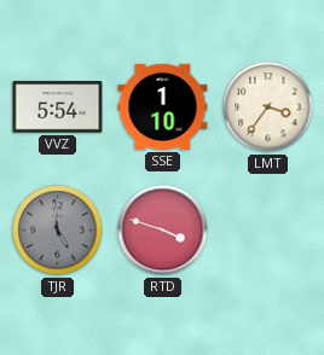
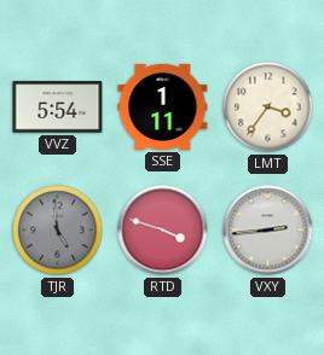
SSE: 1:10 -> 1:11
VXY: none -> 2:44
